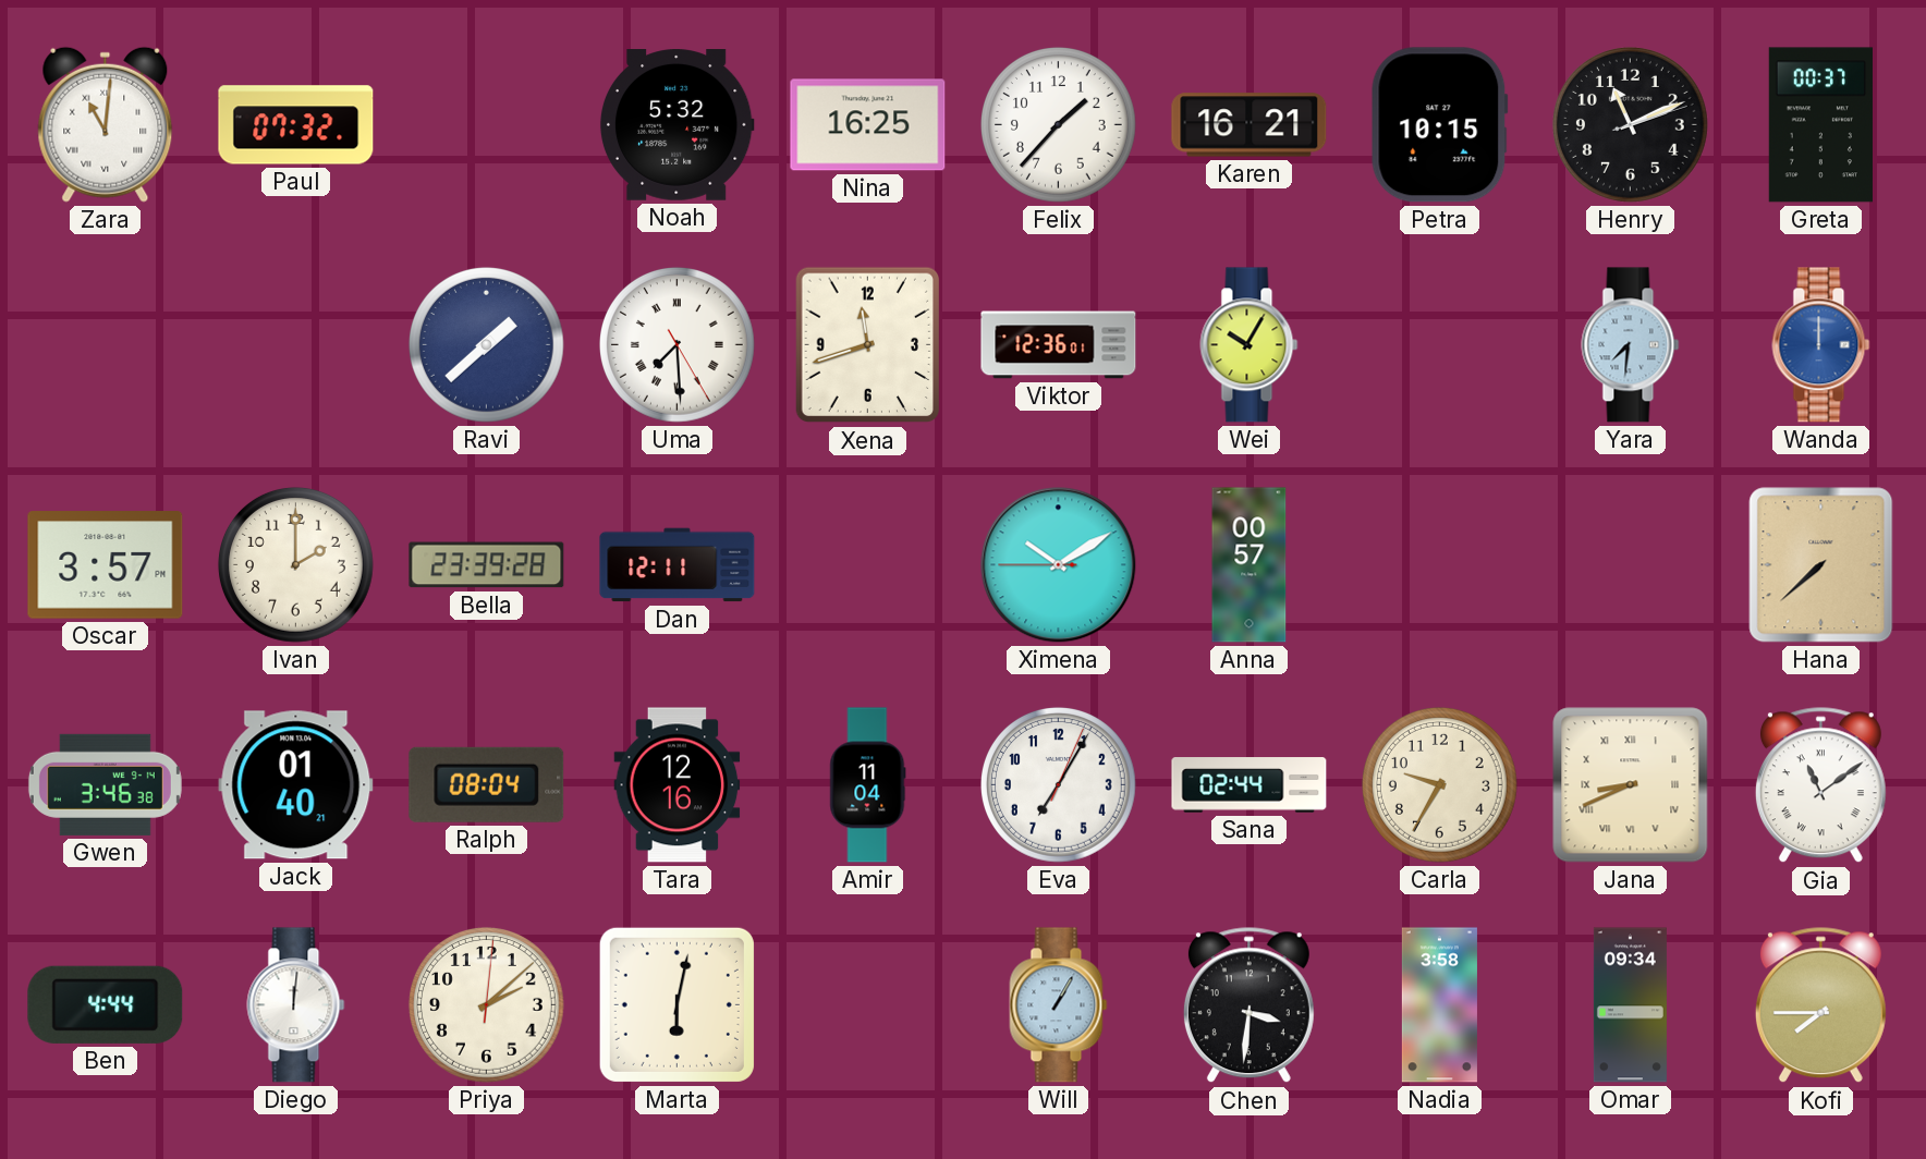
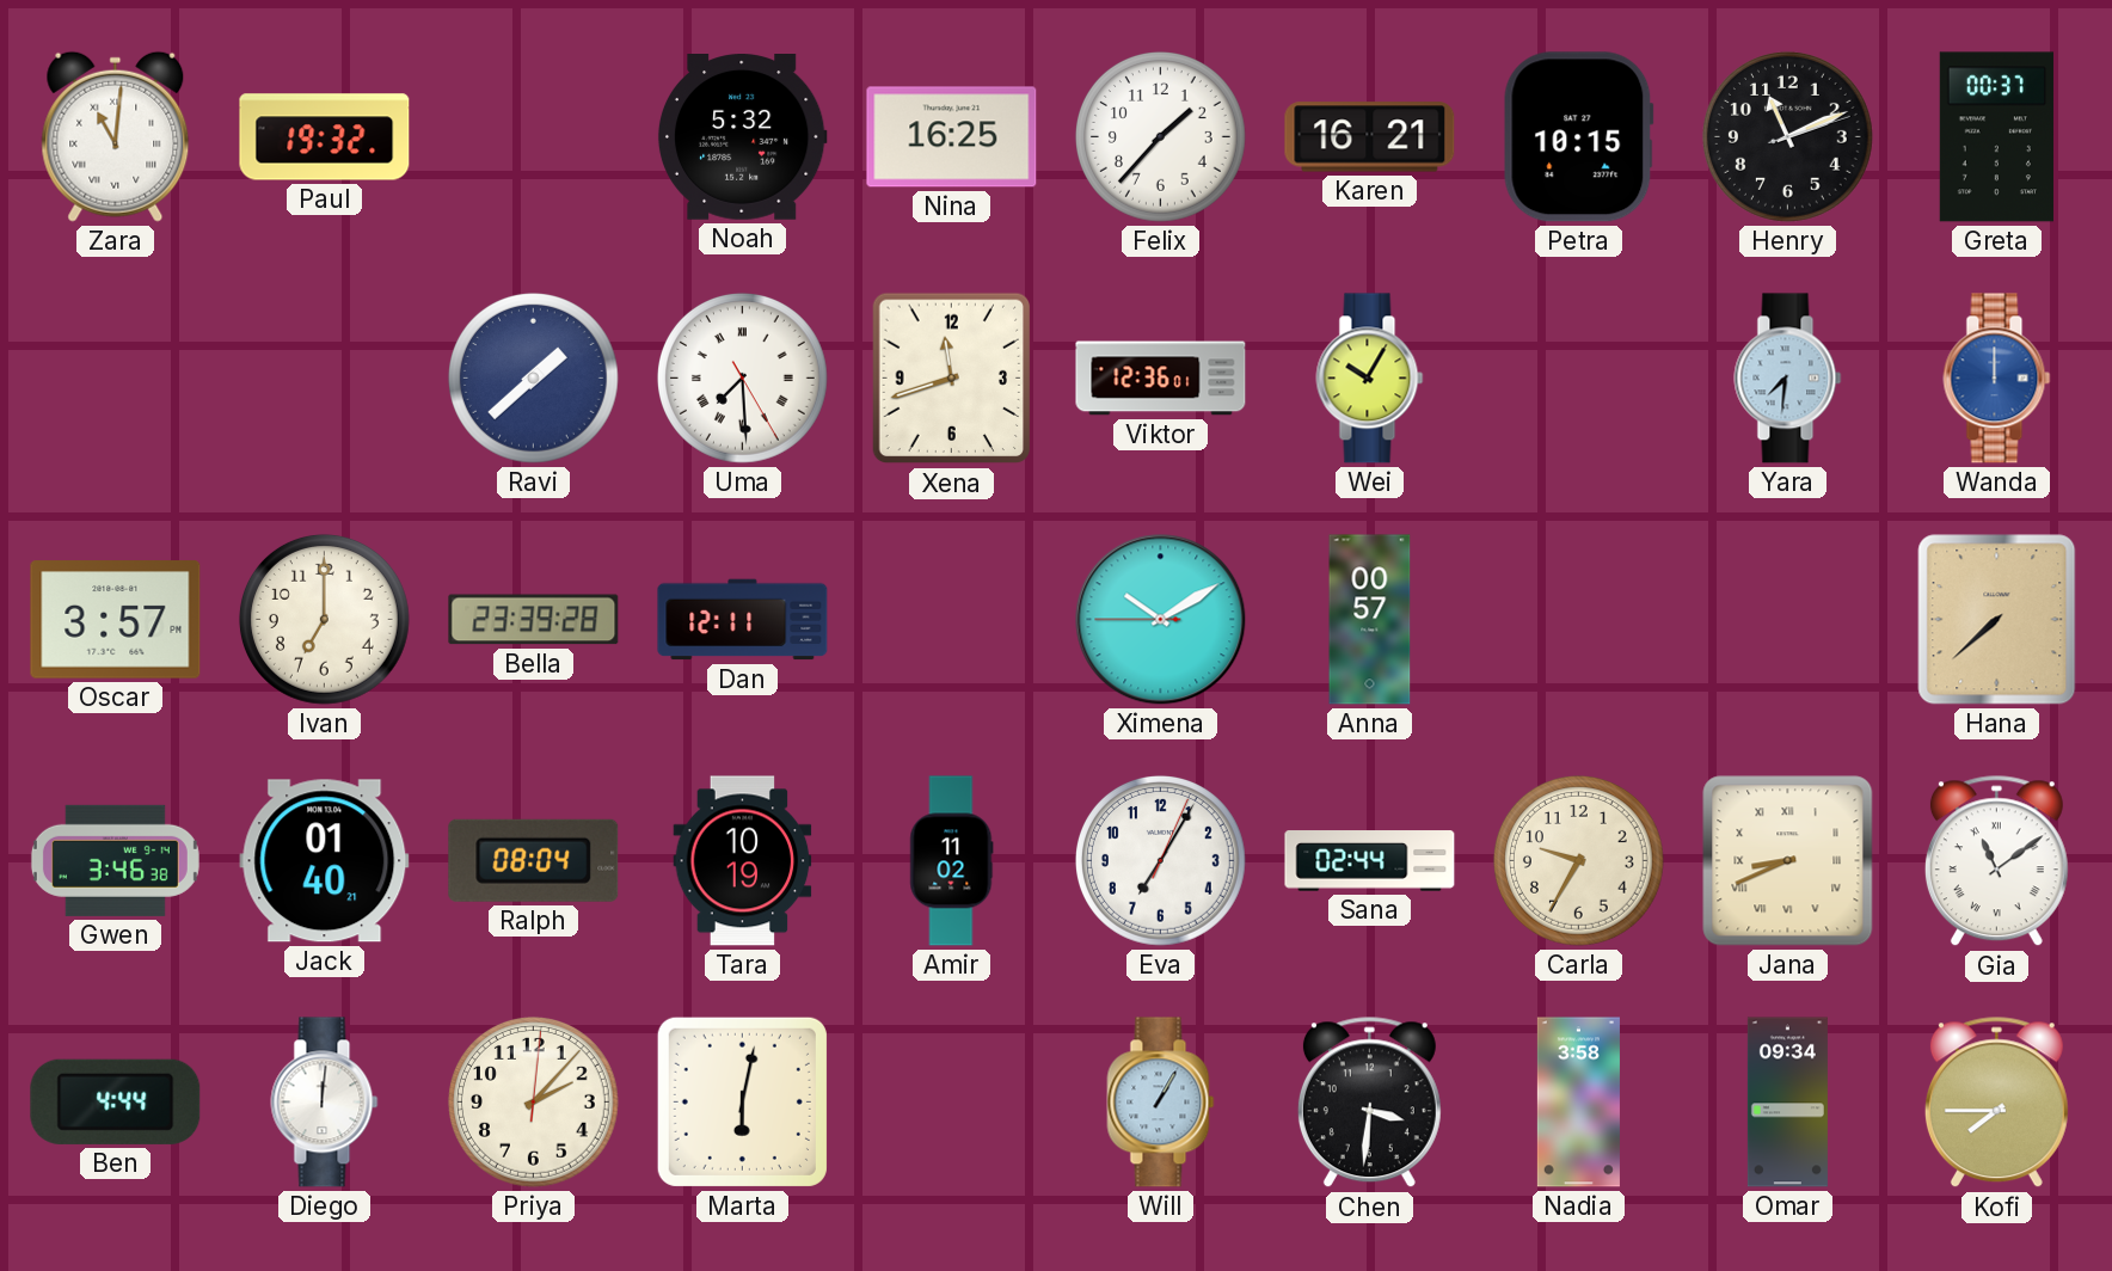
Paul: 07:32 -> 19:32
Ivan: 2:00 -> 7:00
Tara: 12:16 -> 10:19
Amir: 11:04 -> 11:02
Priya: 2:08 -> 2:07
